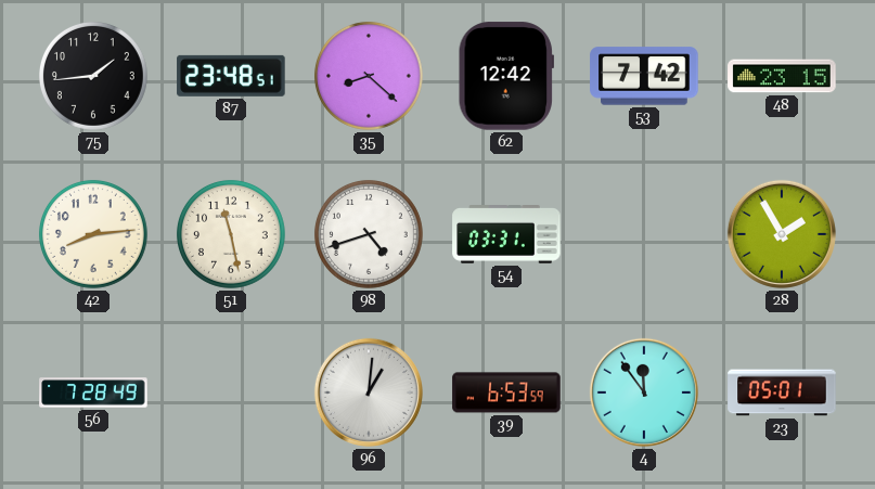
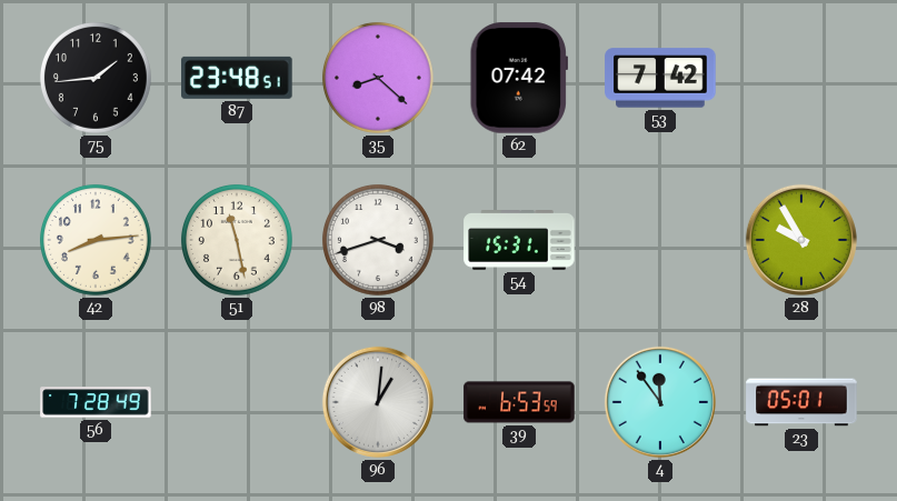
62: 12:42 -> 07:42
48: 23:15 -> none
98: 4:42 -> 3:42
54: 03:31 -> 15:31
28: 1:55 -> 9:55
